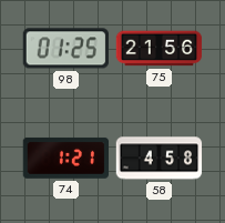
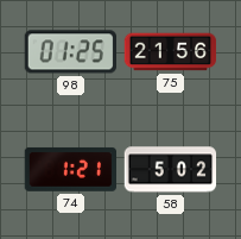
58: 4:58 -> 5:02
